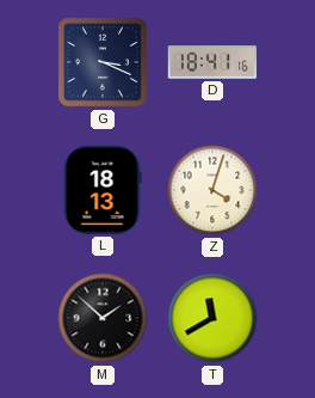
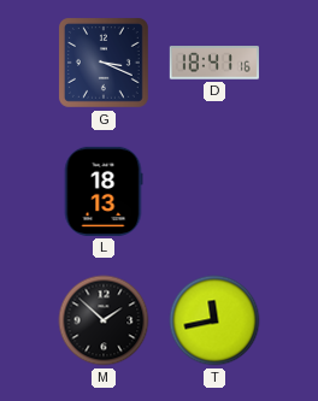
Z: 4:03 -> none
T: 11:40 -> 11:43
